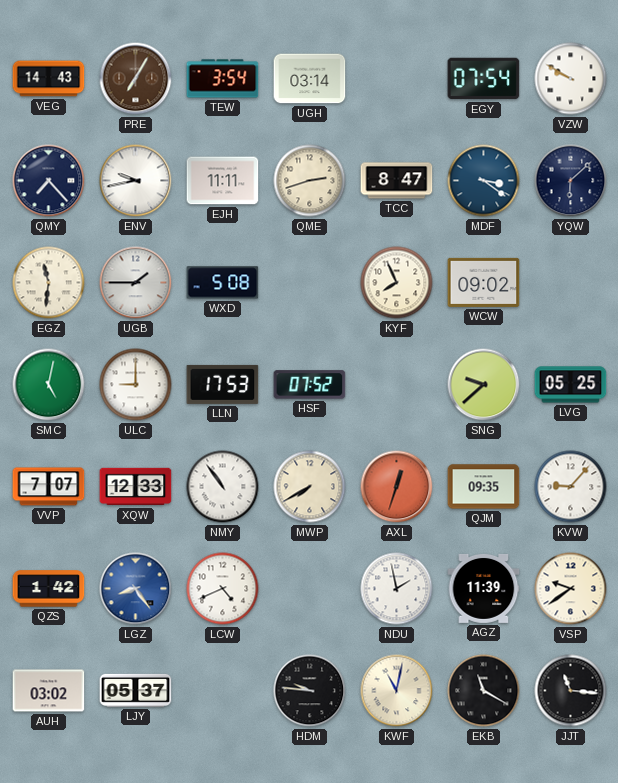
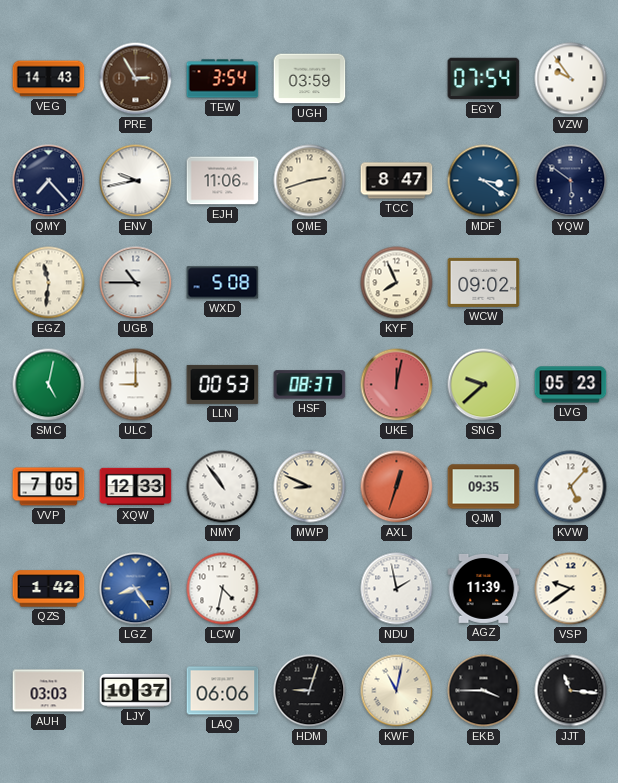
PRE: 7:05 -> 2:55
UGH: 03:14 -> 03:59
VZW: 9:50 -> 9:54
EJH: 11:11 -> 11:06
YQW: 6:08 -> 5:51
UGB: 1:45 -> 10:45
LLN: 17:53 -> 00:53
HSF: 07:52 -> 08:37
UKE: none -> 12:02
LVG: 05:25 -> 05:23
VVP: 7:07 -> 7:05
MWP: 7:40 -> 8:49
KVW: 9:07 -> 5:07
LCW: 4:41 -> 4:32
AUH: 03:02 -> 03:03
LJY: 05:37 -> 10:37
LAQ: none -> 06:06
HDM: 9:46 -> 9:03
EKB: 11:20 -> 3:45
